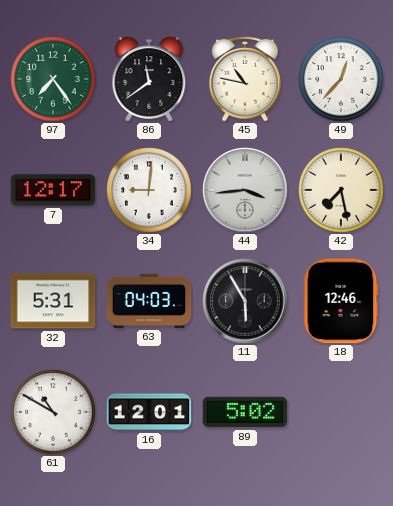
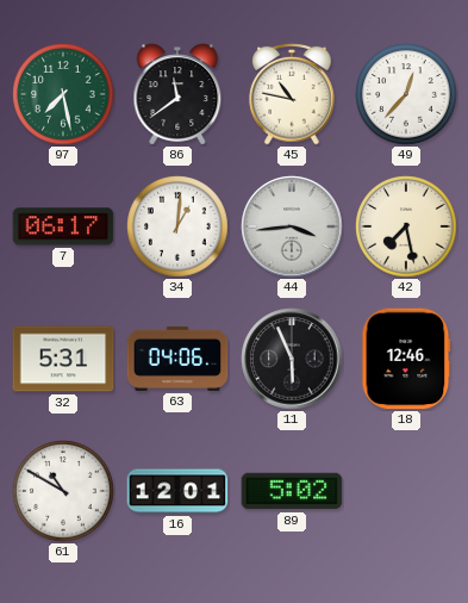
97: 7:24 -> 7:28
7: 12:17 -> 06:17
34: 9:01 -> 1:01
63: 04:03 -> 04:06
11: 5:55 -> 5:56
